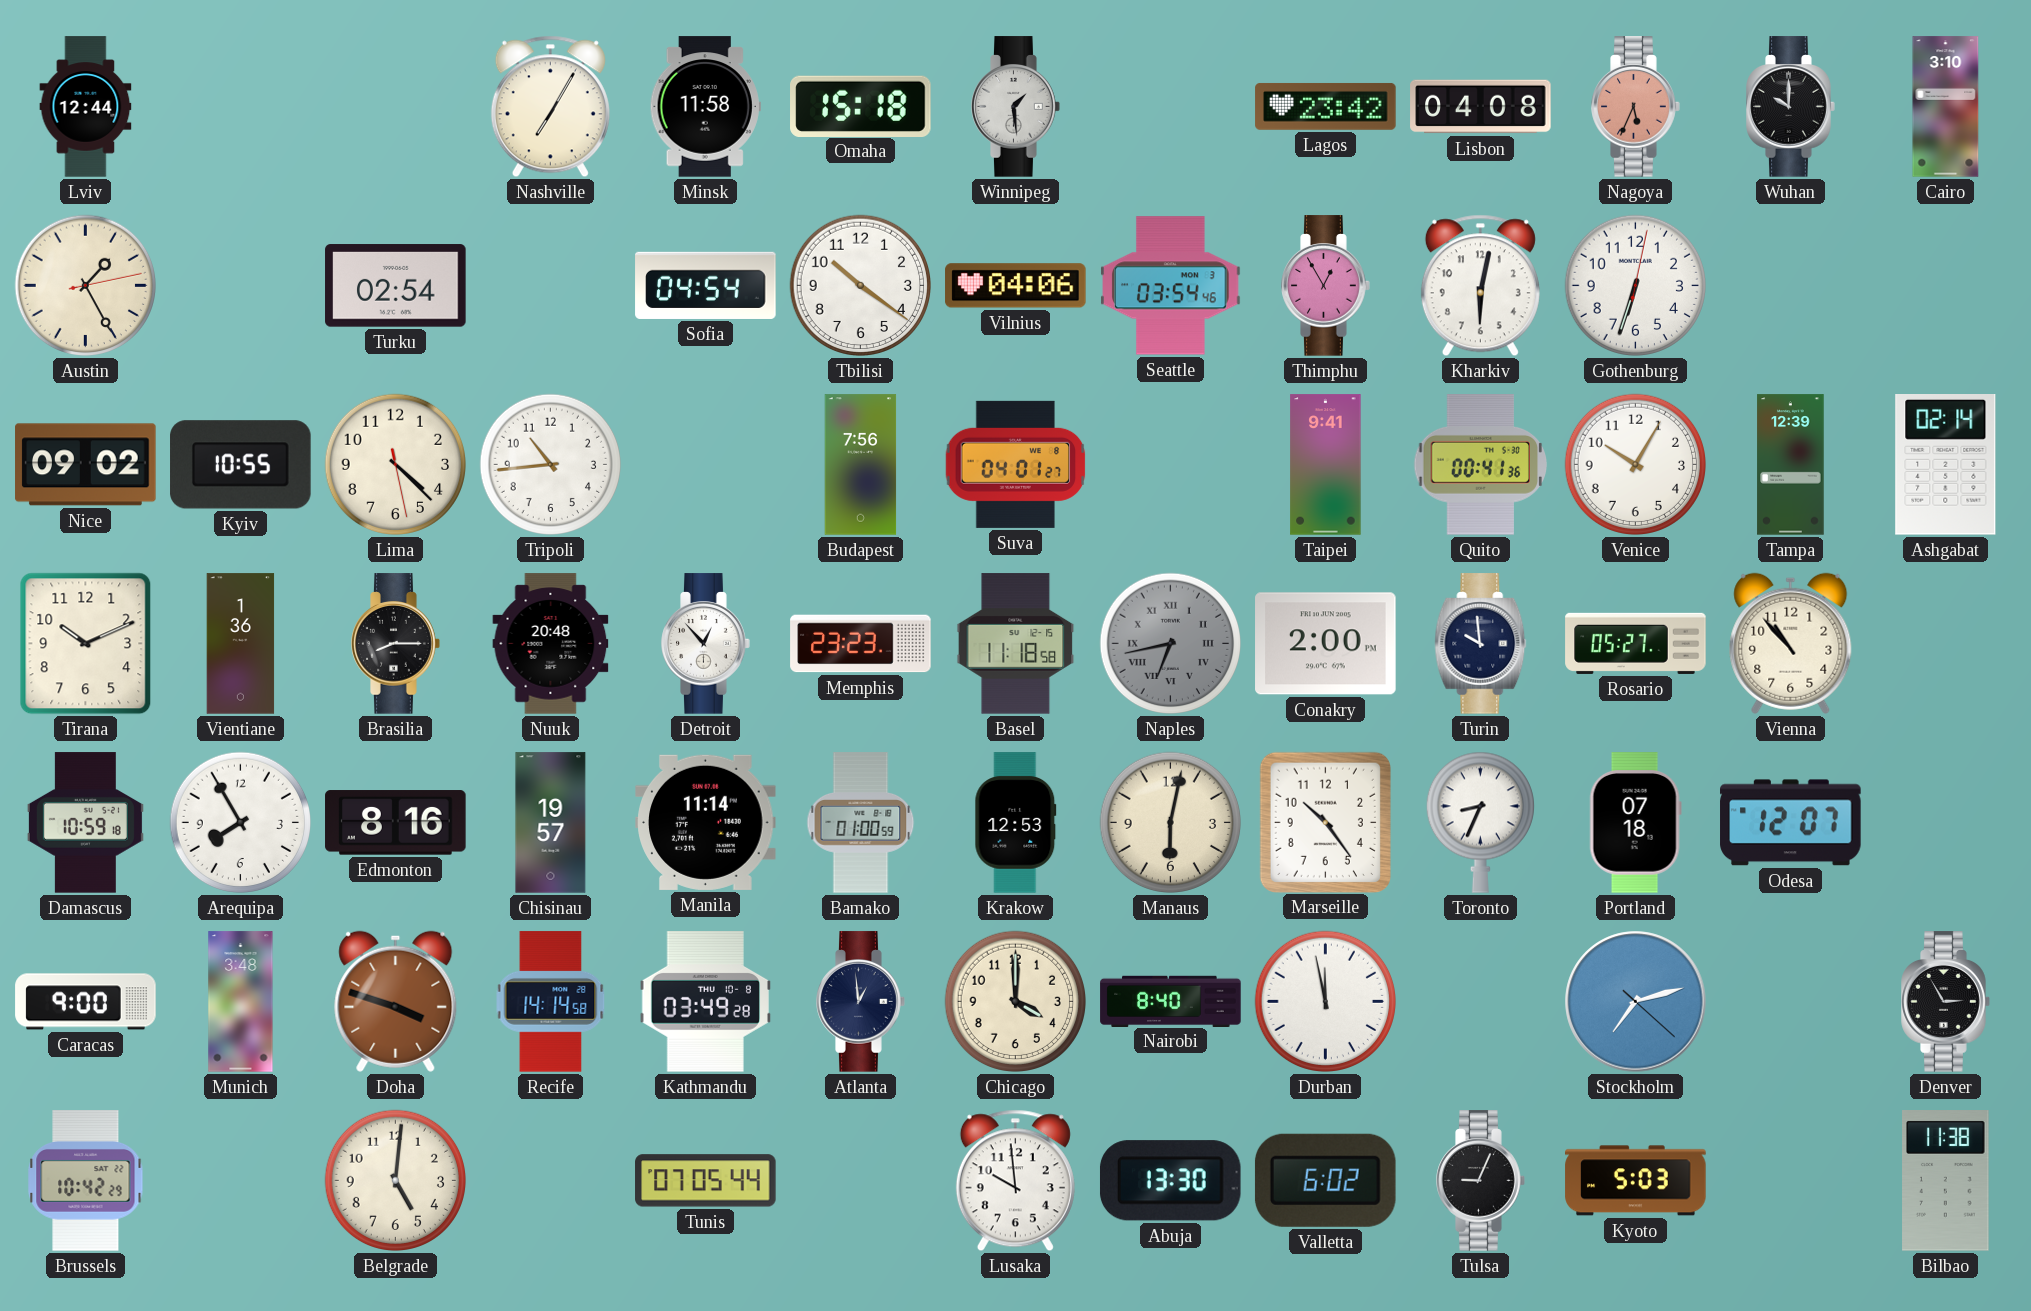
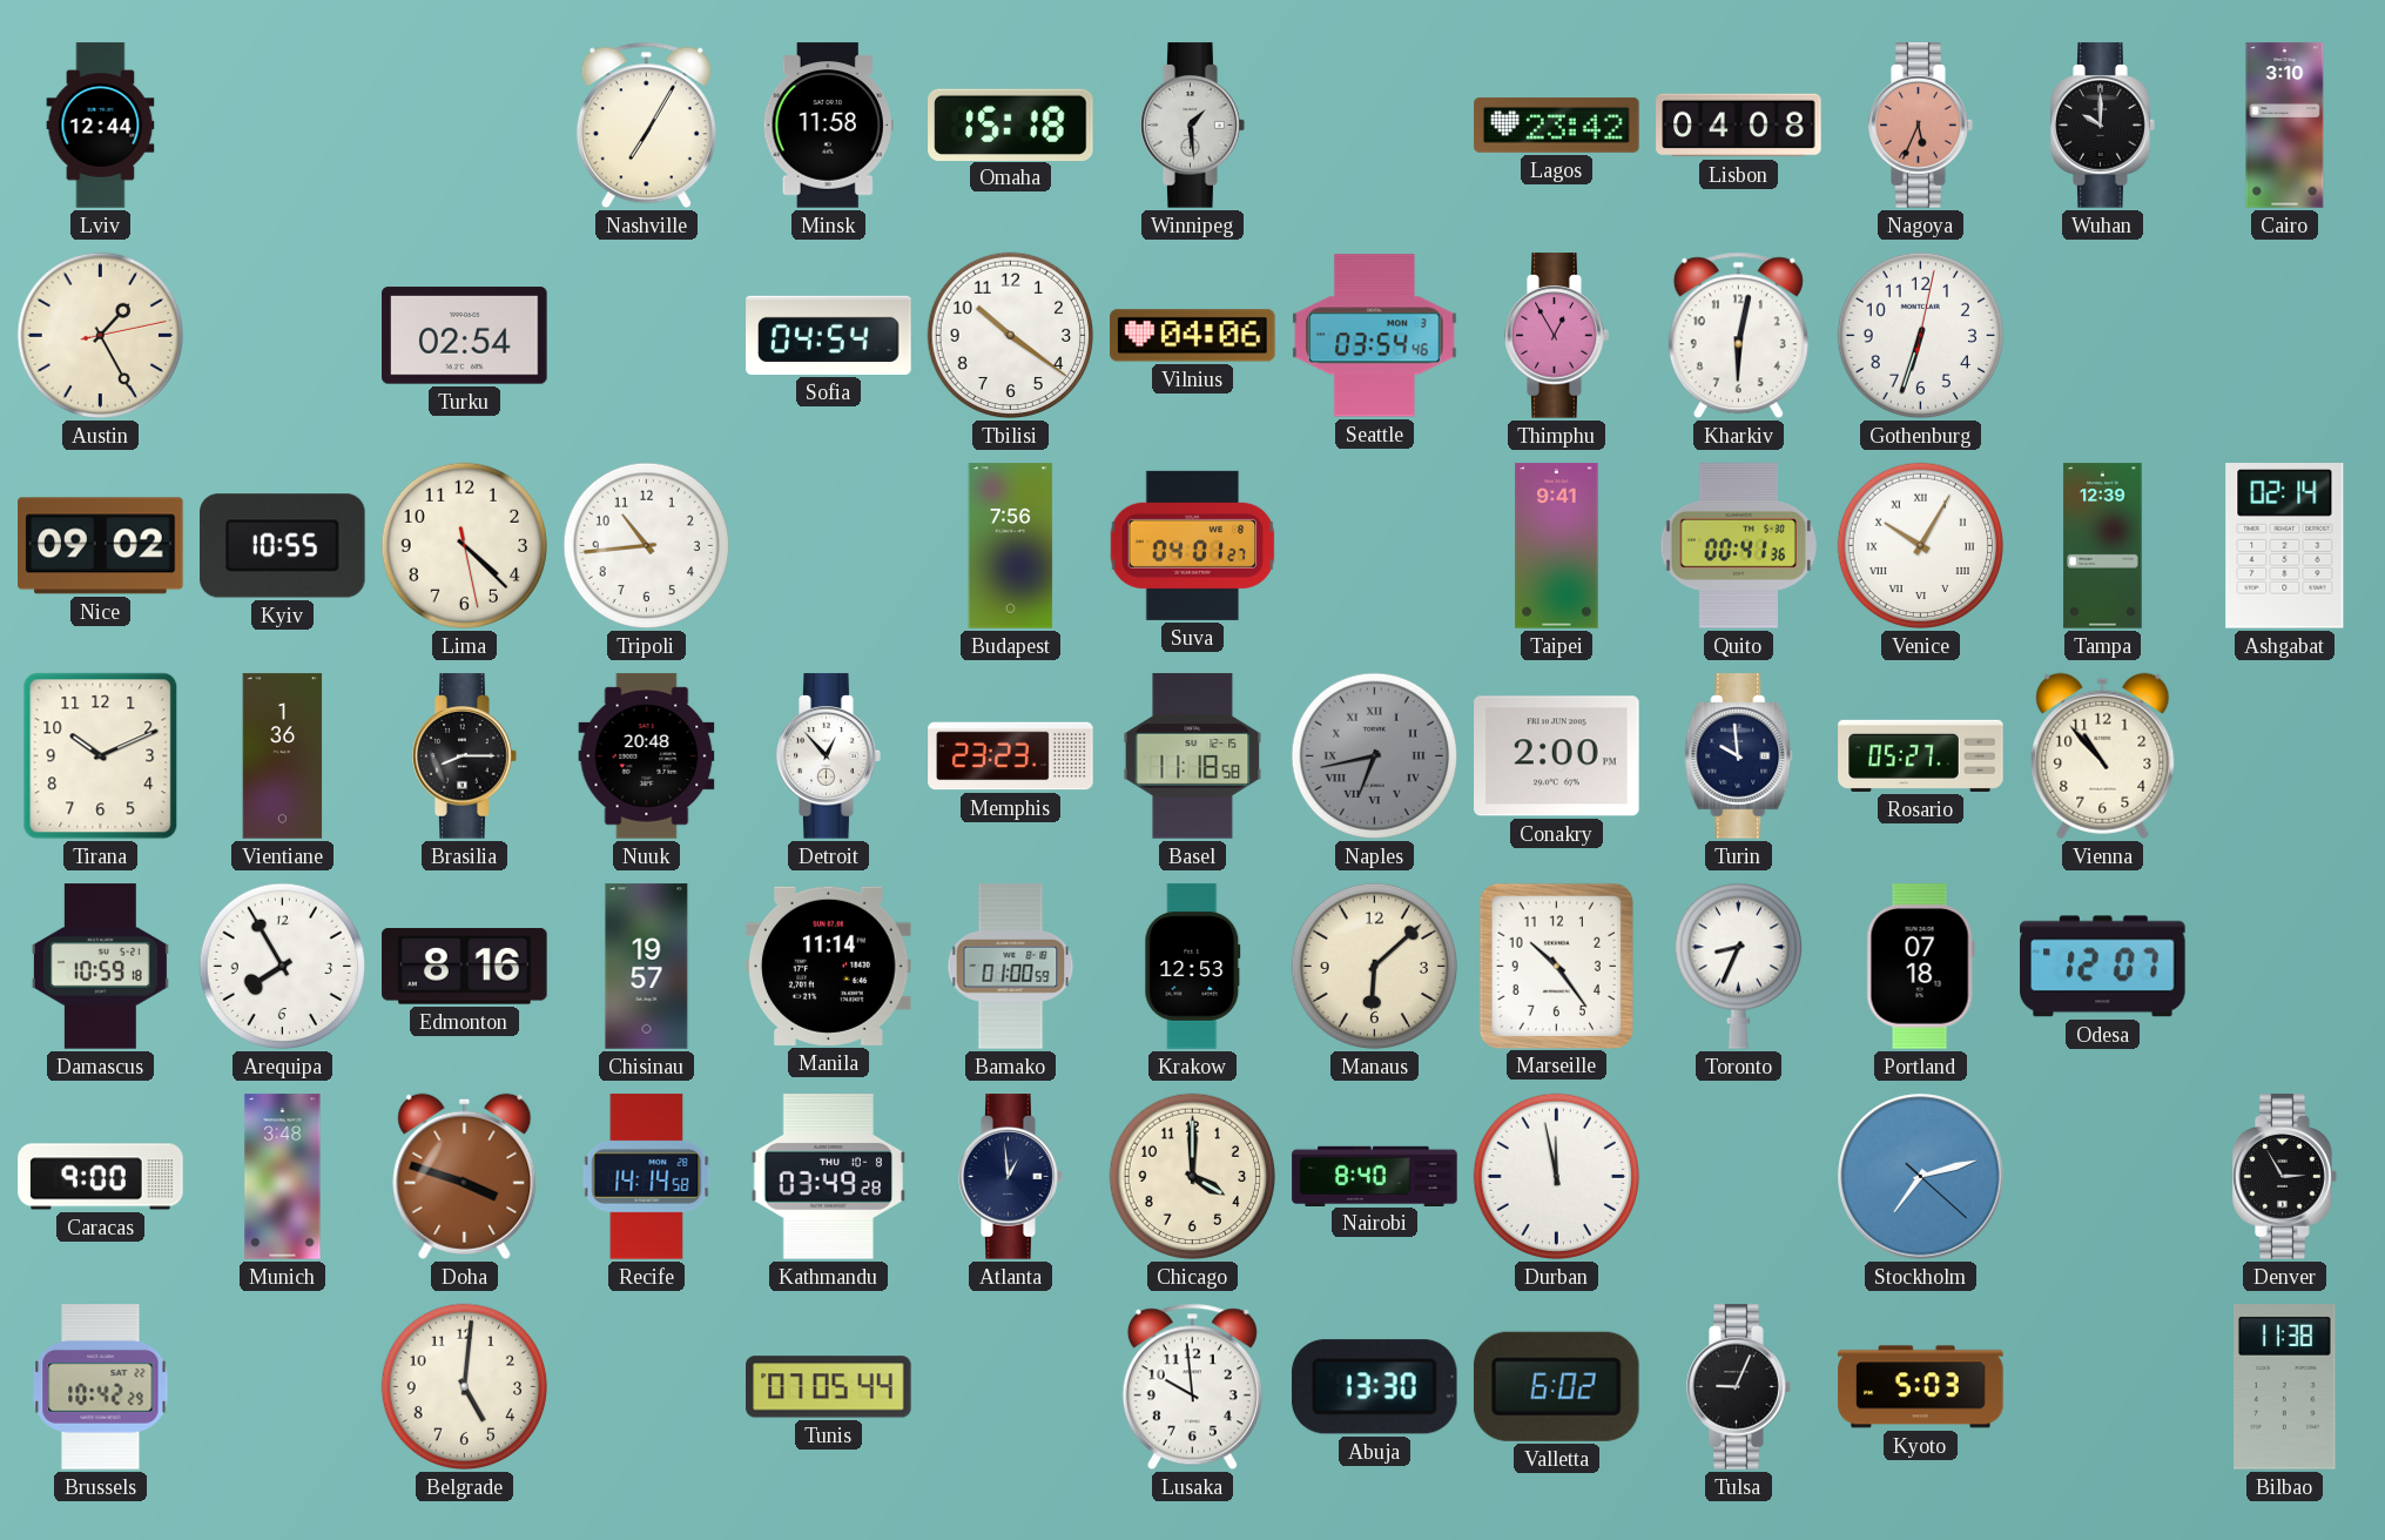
Venice numerals: Arabic -> Roman
Manaus: 6:02 -> 6:08
